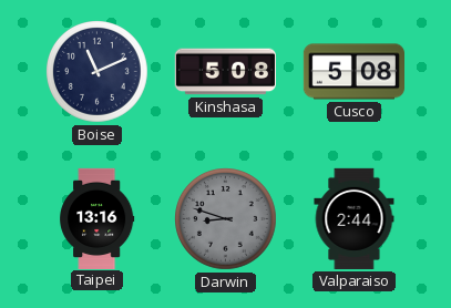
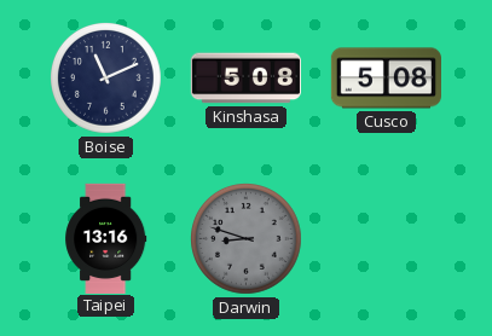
Valparaiso: 2:44 -> none
